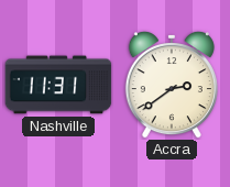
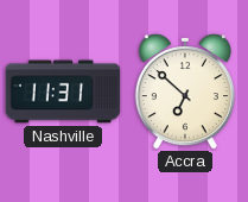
Accra: 2:39 -> 6:52
